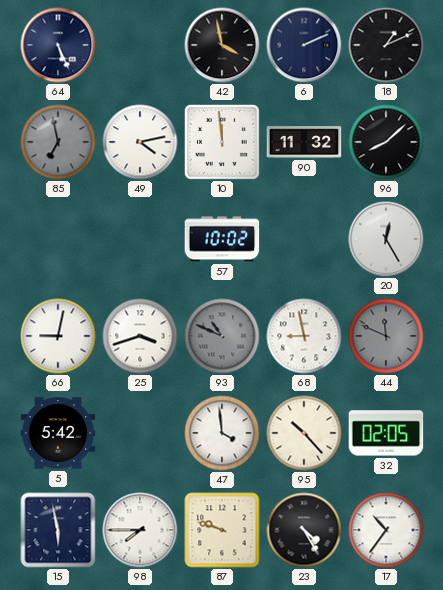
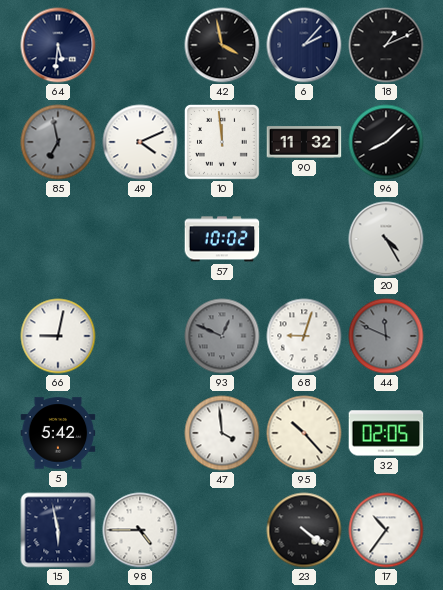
64: 5:26 -> 5:31
6: 2:11 -> 2:07
49: 4:13 -> 4:11
20: 12:25 -> 4:25
25: 3:42 -> none
93: 10:49 -> 12:49
68: 8:58 -> 9:03
98: 7:45 -> 4:45
87: 9:48 -> none
23: 4:25 -> 4:21
